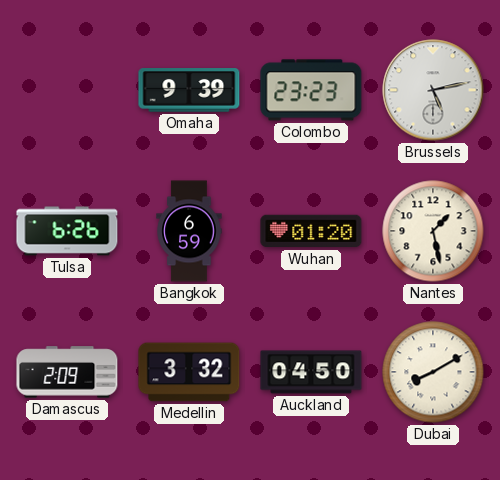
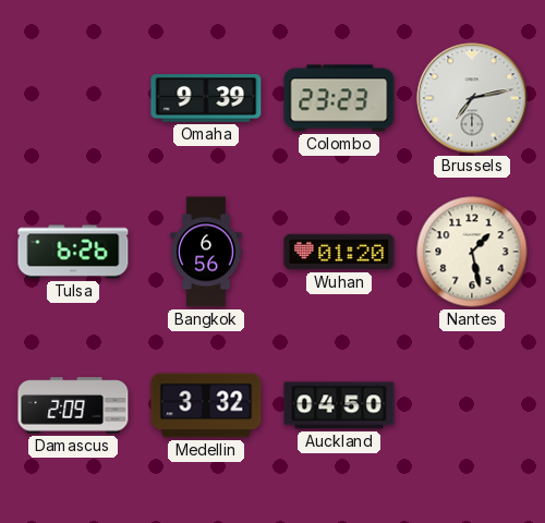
Brussels: 5:13 -> 7:13
Bangkok: 6:59 -> 6:56
Dubai: 8:10 -> none
